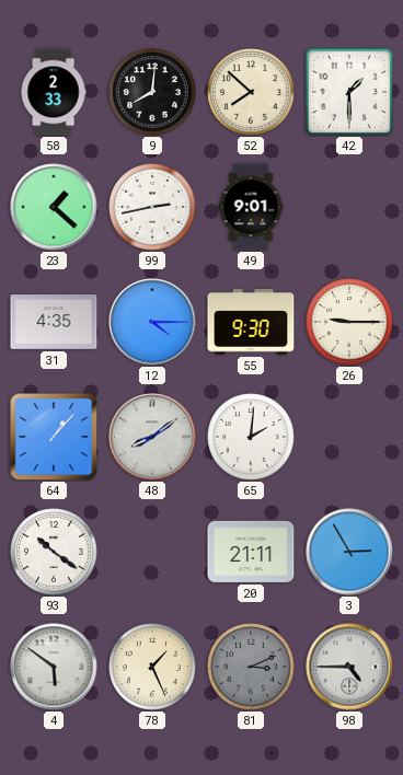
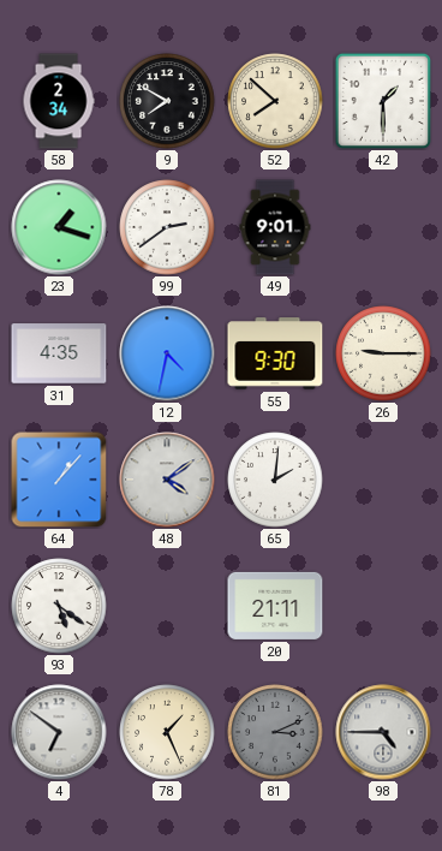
58: 2:33 -> 2:34
9: 8:01 -> 7:50
23: 1:22 -> 1:18
99: 2:43 -> 2:39
12: 4:15 -> 4:32
48: 8:09 -> 4:09
93: 10:21 -> 5:21
3: 2:55 -> none
4: 5:51 -> 6:51
